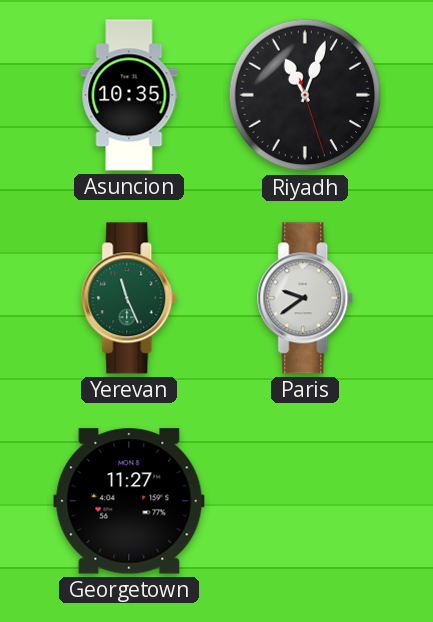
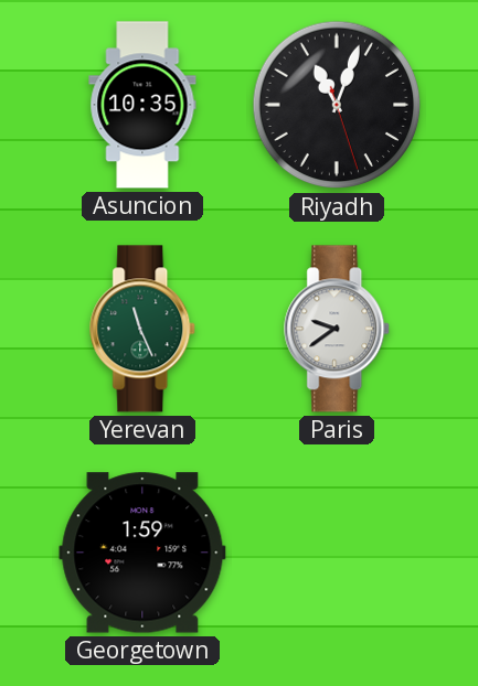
Georgetown: 11:27 -> 1:59
